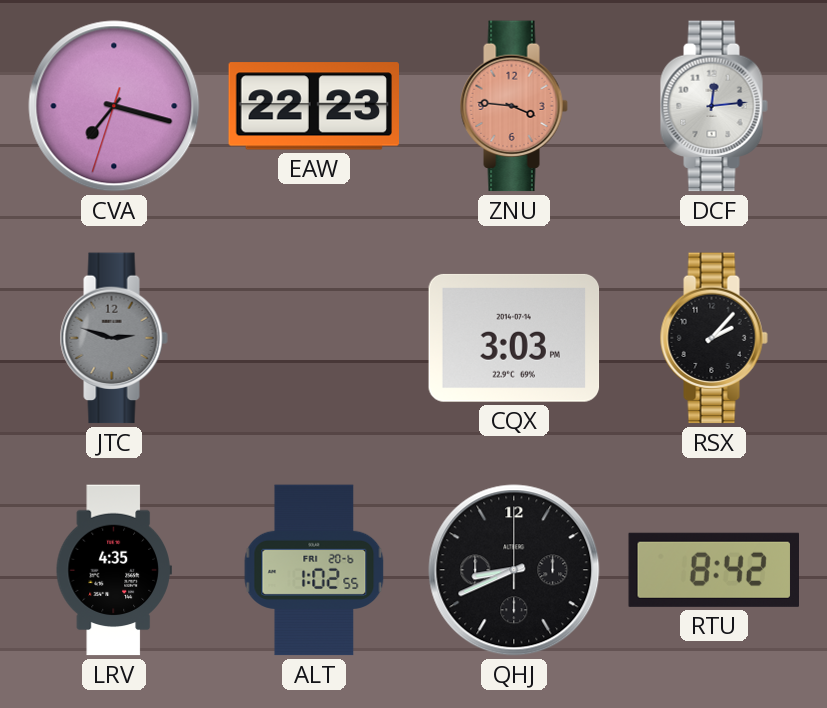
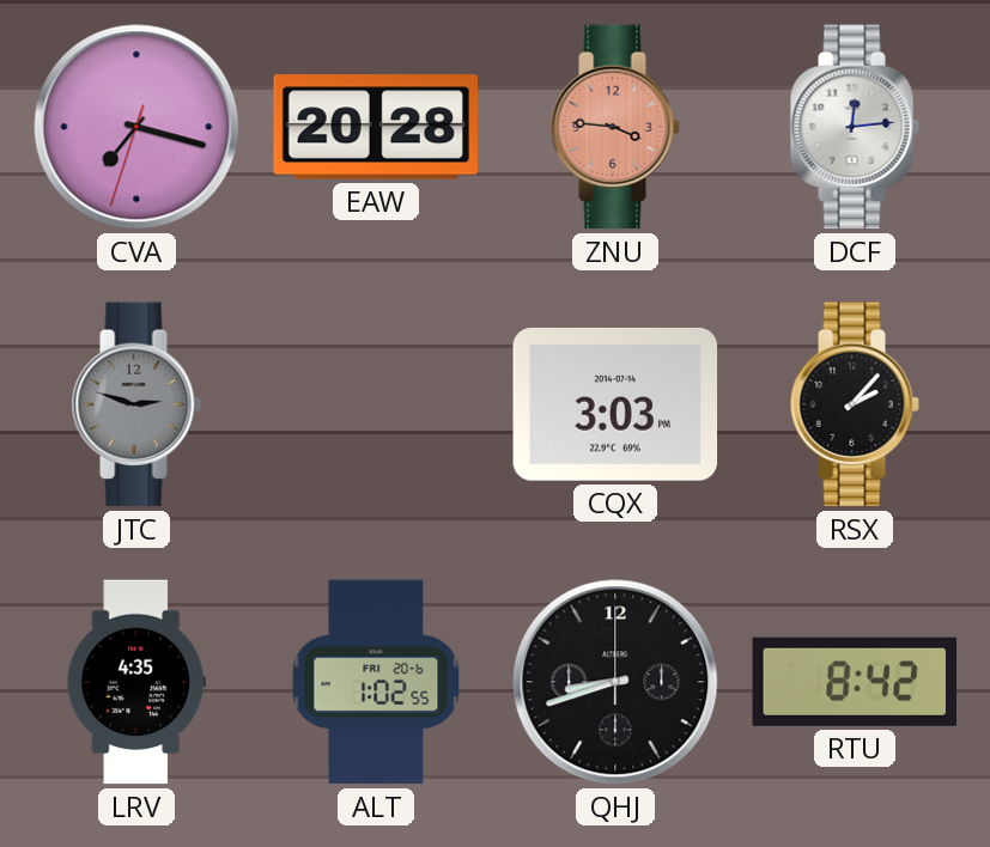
EAW: 22:23 -> 20:28
QHJ: 8:41 -> 8:42
